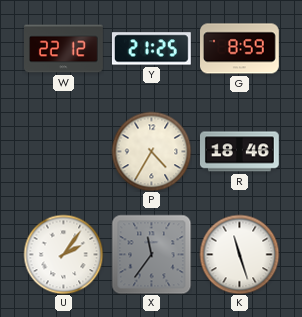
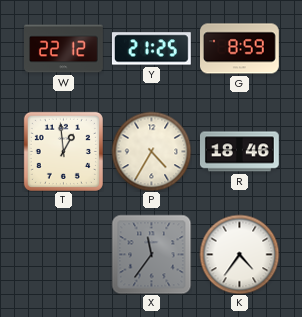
T: none -> 12:59
U: 2:06 -> none
K: 11:27 -> 4:36
